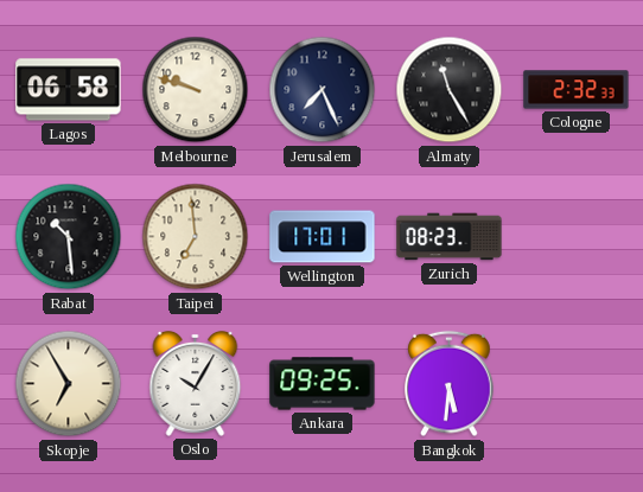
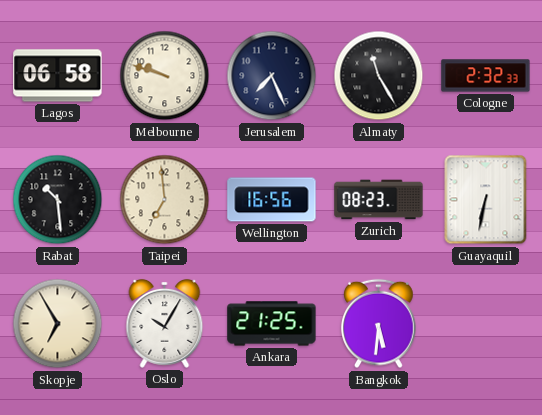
Wellington: 17:01 -> 16:56
Guayaquil: none -> 6:32
Ankara: 09:25 -> 21:25
